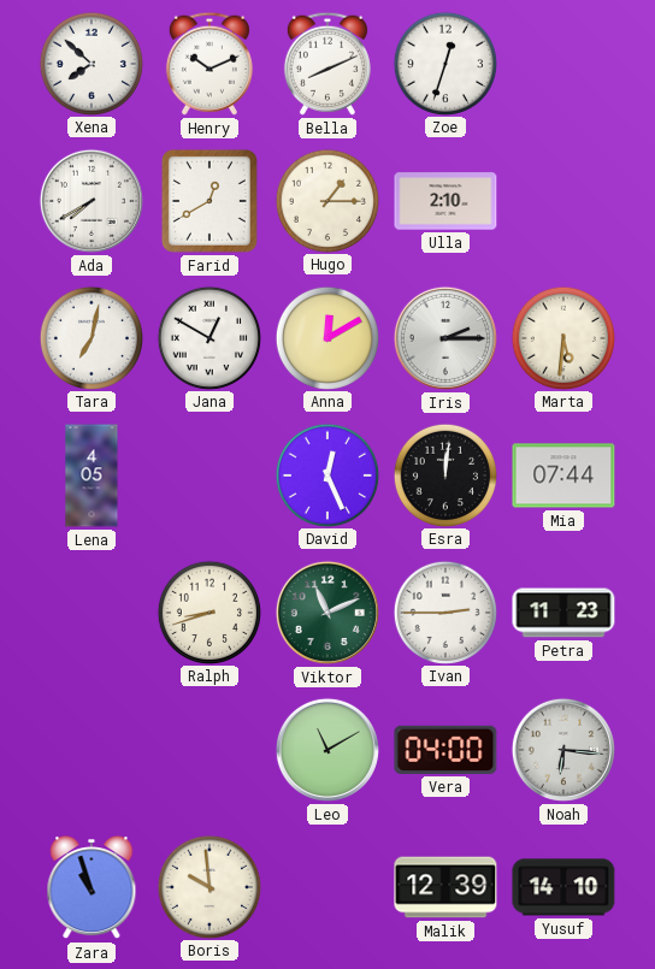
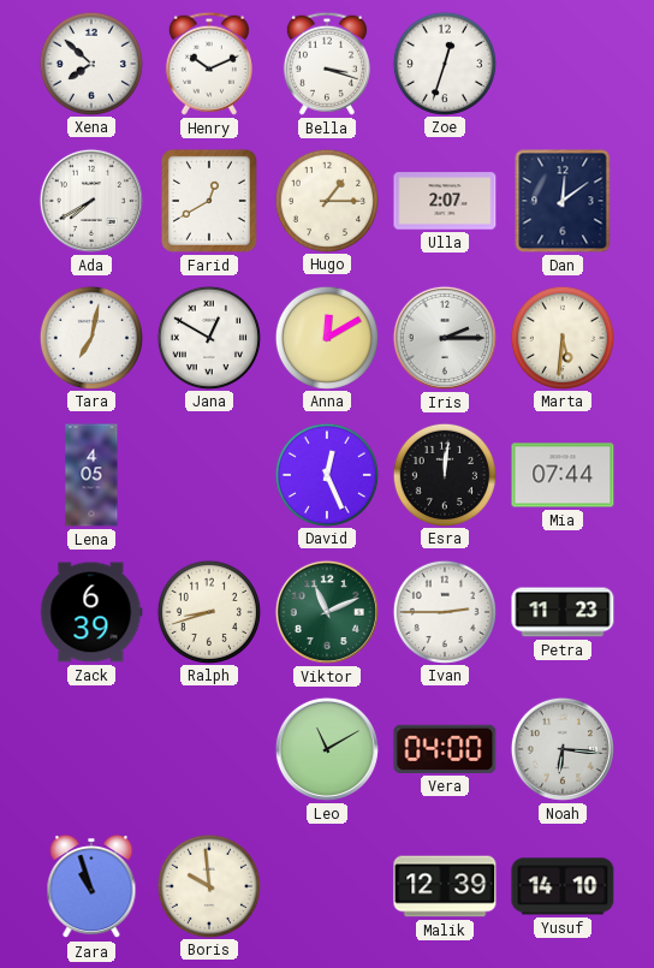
Bella: 8:11 -> 3:18
Ulla: 2:10 -> 2:07
Dan: none -> 12:09
Zack: none -> 6:39
